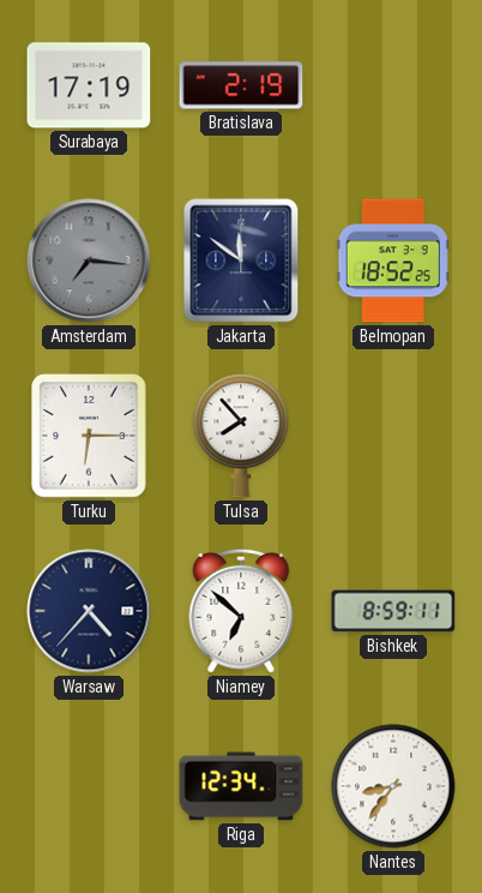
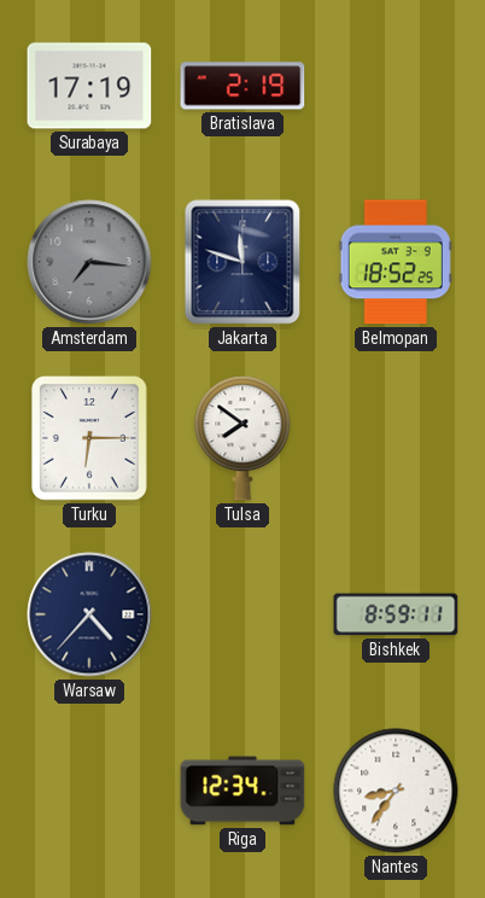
Jakarta: 11:51 -> 11:48
Tulsa: 7:53 -> 7:51
Niamey: 6:52 -> none
